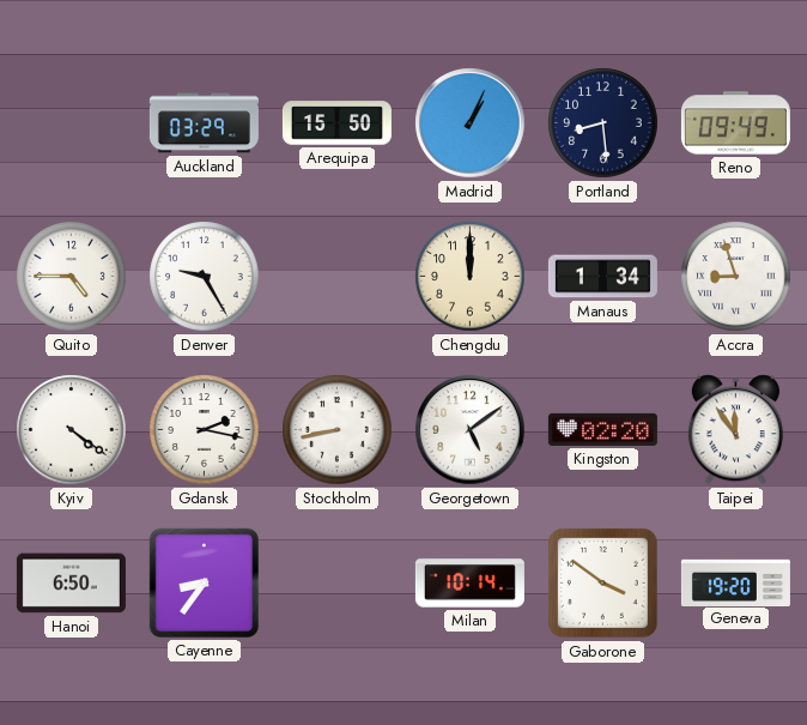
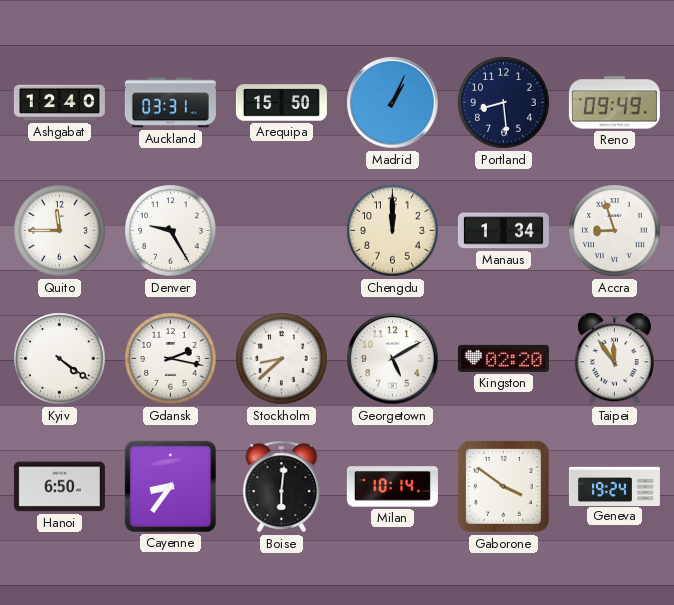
Ashgabat: none -> 12:40
Auckland: 03:29 -> 03:31
Quito: 4:45 -> 11:45
Stockholm: 8:43 -> 8:38
Georgetown: 5:09 -> 5:10
Boise: none -> 6:01
Geneva: 19:20 -> 19:24
